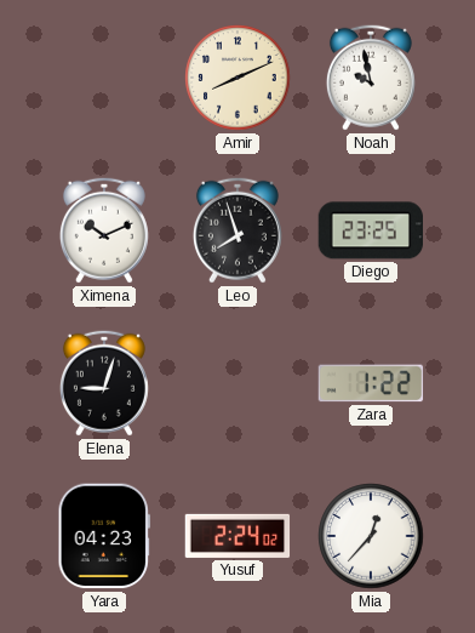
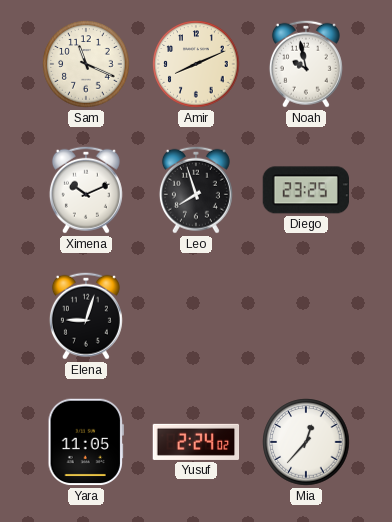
Sam: none -> 11:19
Zara: 1:22 -> none
Yara: 04:23 -> 11:05
